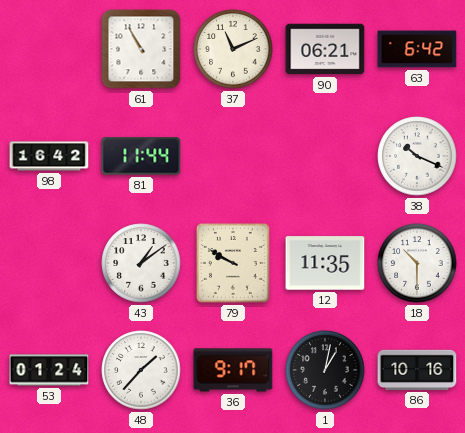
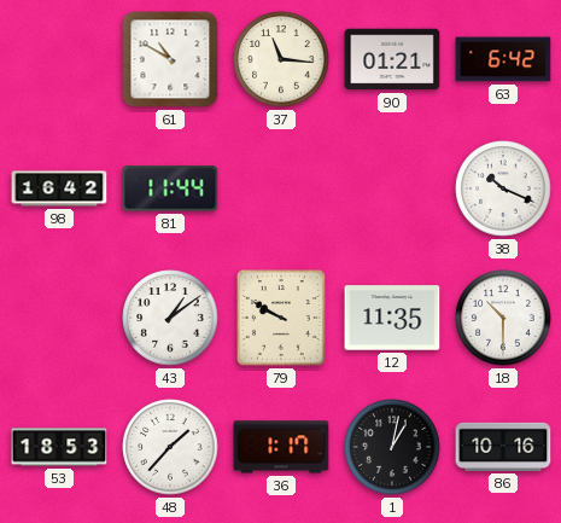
61: 10:55 -> 10:50
37: 11:11 -> 11:16
90: 06:21 -> 01:21
53: 01:24 -> 18:53
36: 9:17 -> 1:17
